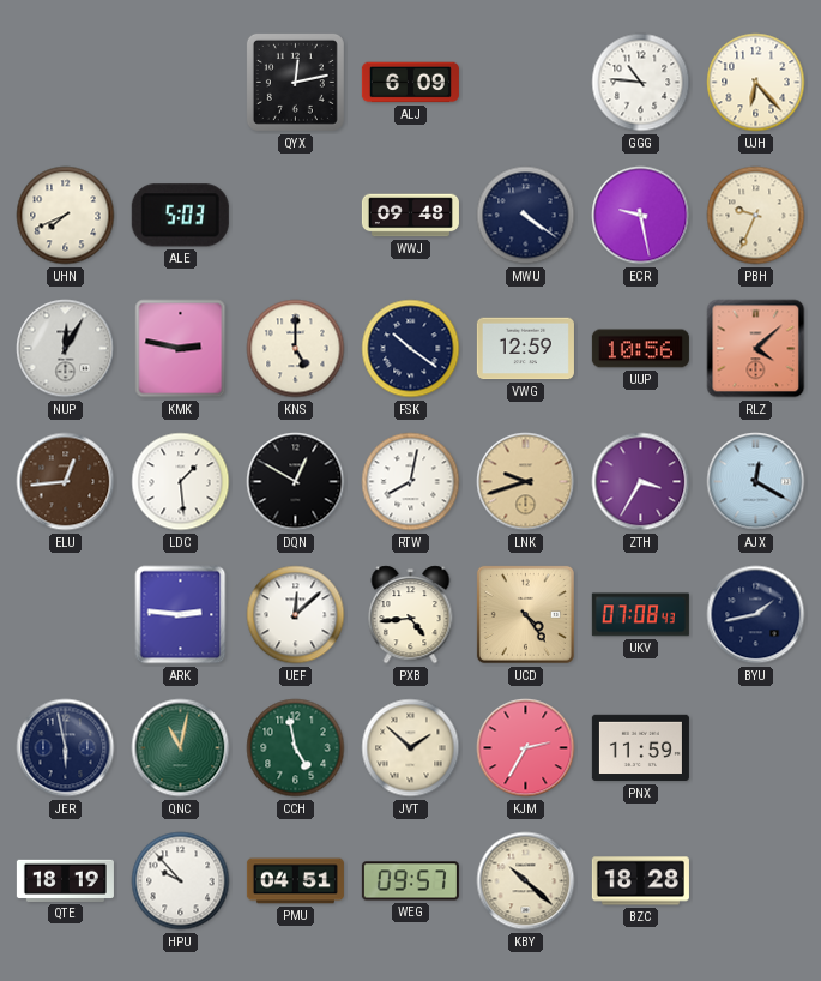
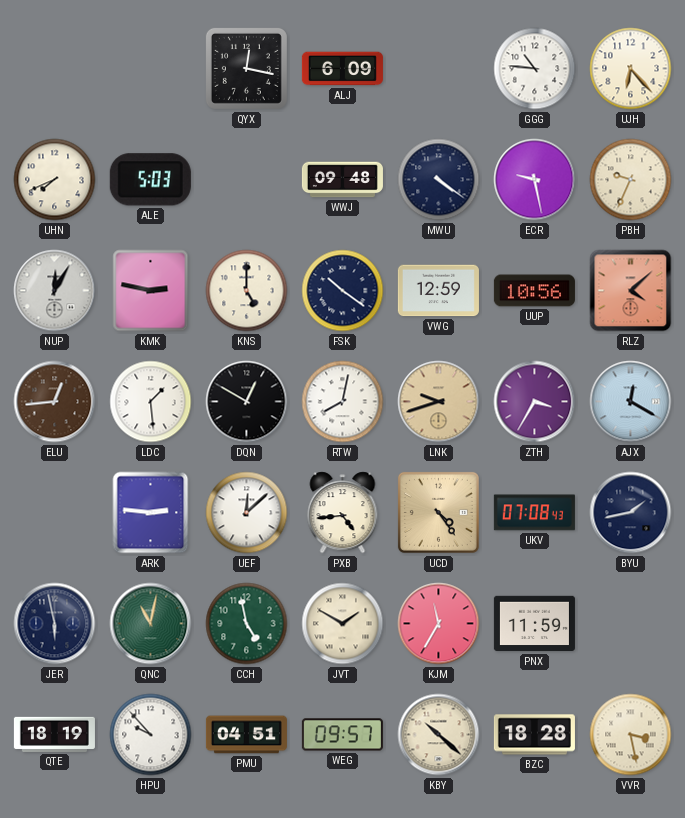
QYX: 12:13 -> 12:17
JVT: 1:52 -> 1:50
KJM: 2:35 -> 11:35
VVR: none -> 3:28
